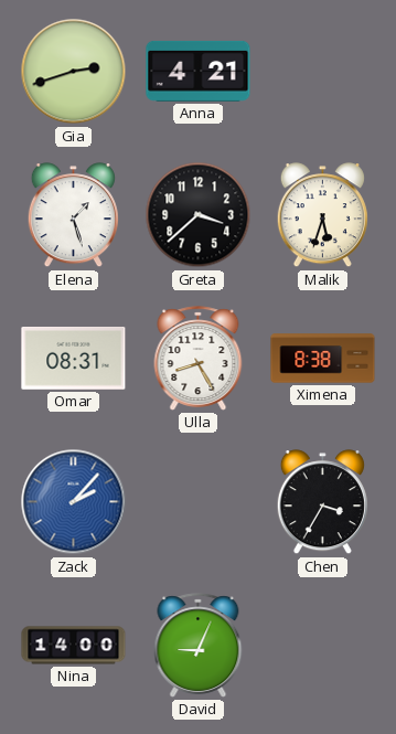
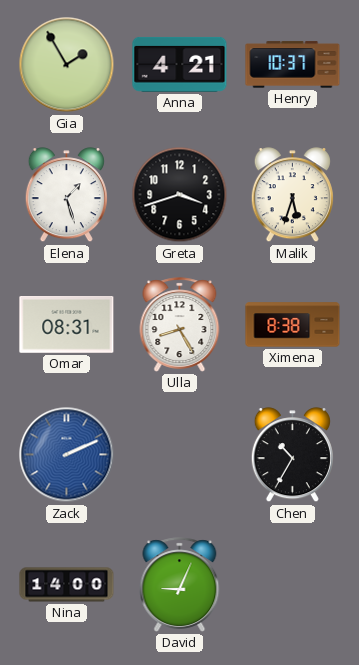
Gia: 2:42 -> 1:55
Henry: none -> 10:37
Greta: 3:38 -> 3:42
Zack: 2:07 -> 2:11
Chen: 3:35 -> 10:35
